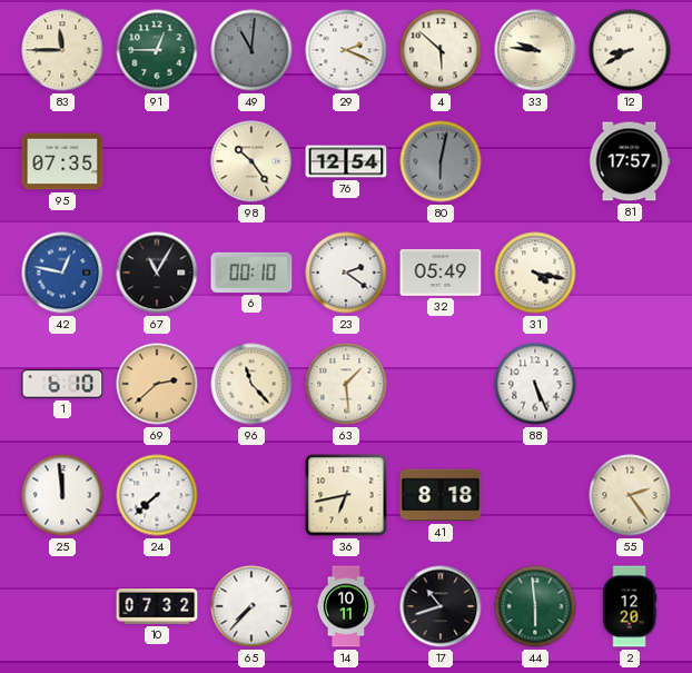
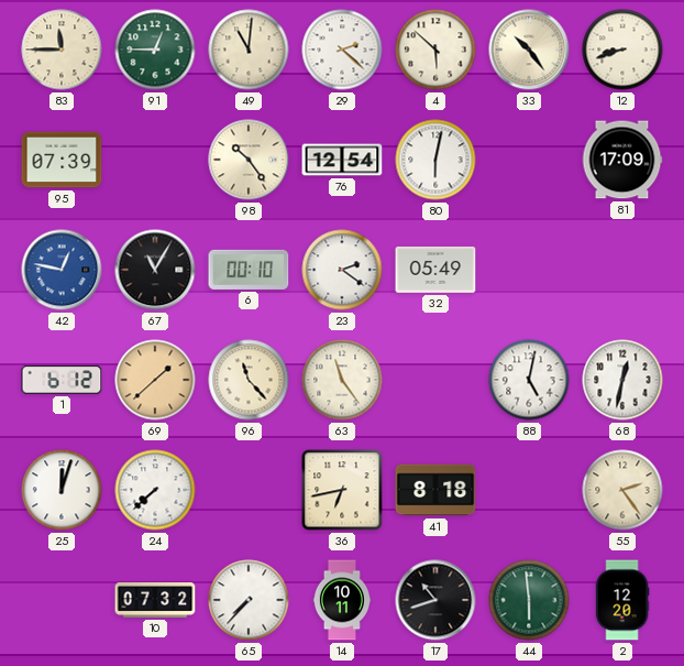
49 dial: grey -> cream
29: 2:19 -> 2:22
33: 9:46 -> 10:24
12: 8:40 -> 8:42
95: 07:35 -> 07:39
80 dial: grey -> white
81: 17:57 -> 17:09
31: 4:17 -> none
1: 6:10 -> 6:12
69: 2:38 -> 1:38
63: 1:29 -> 11:24
88: 5:26 -> 5:02
68: none -> 12:32
25: 11:59 -> 12:03
